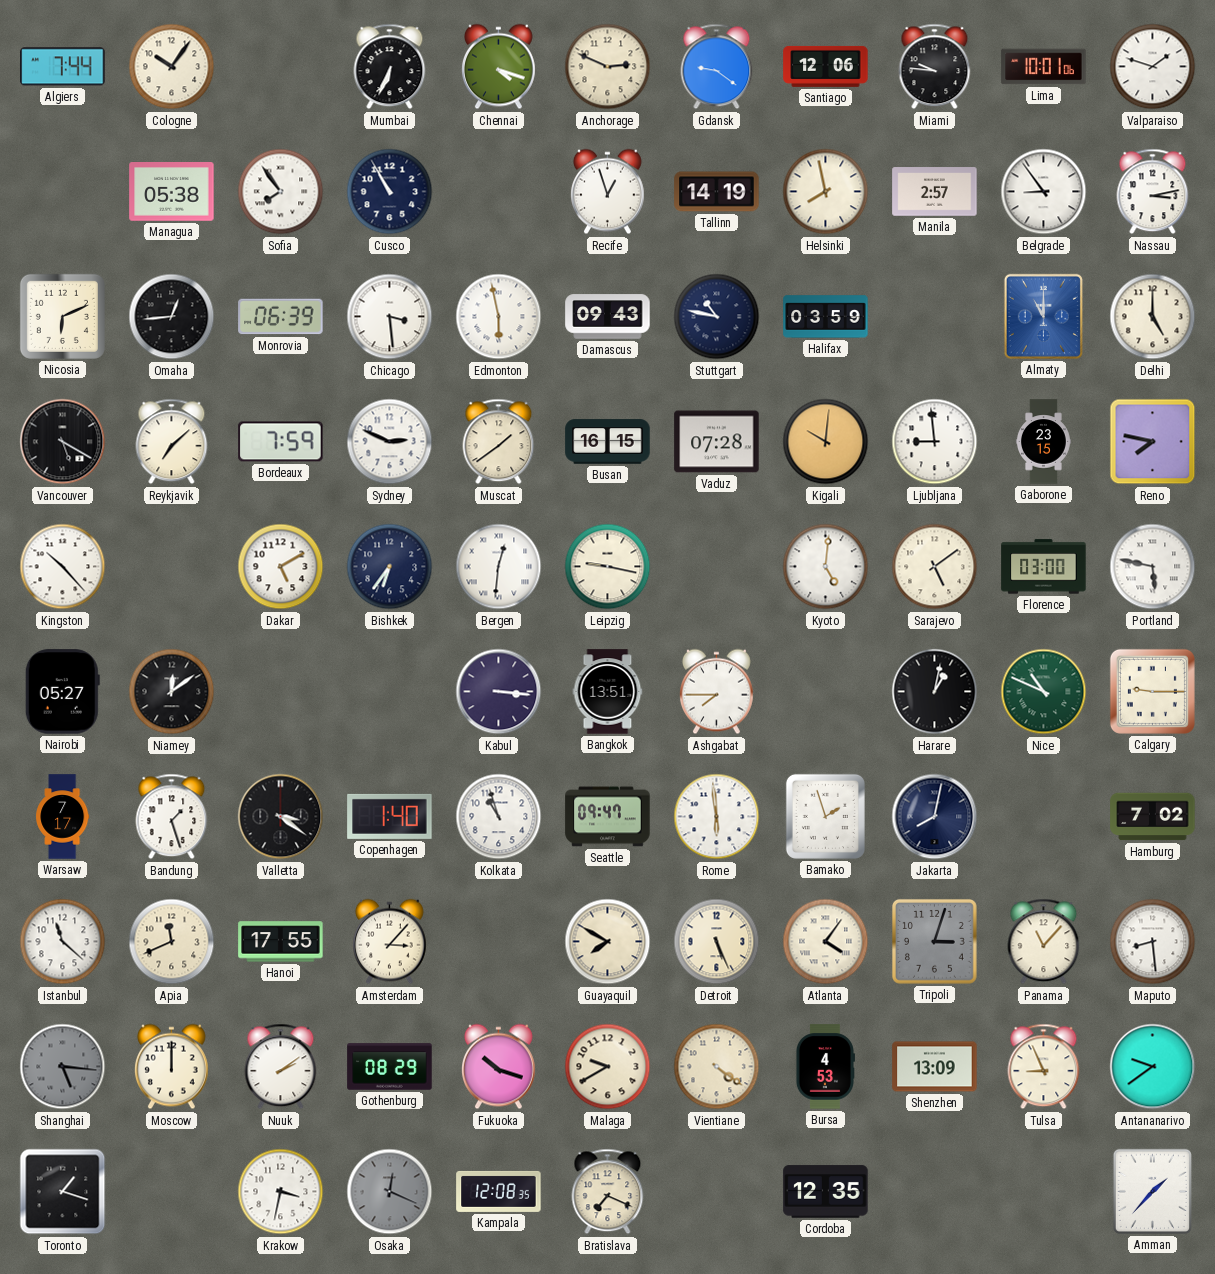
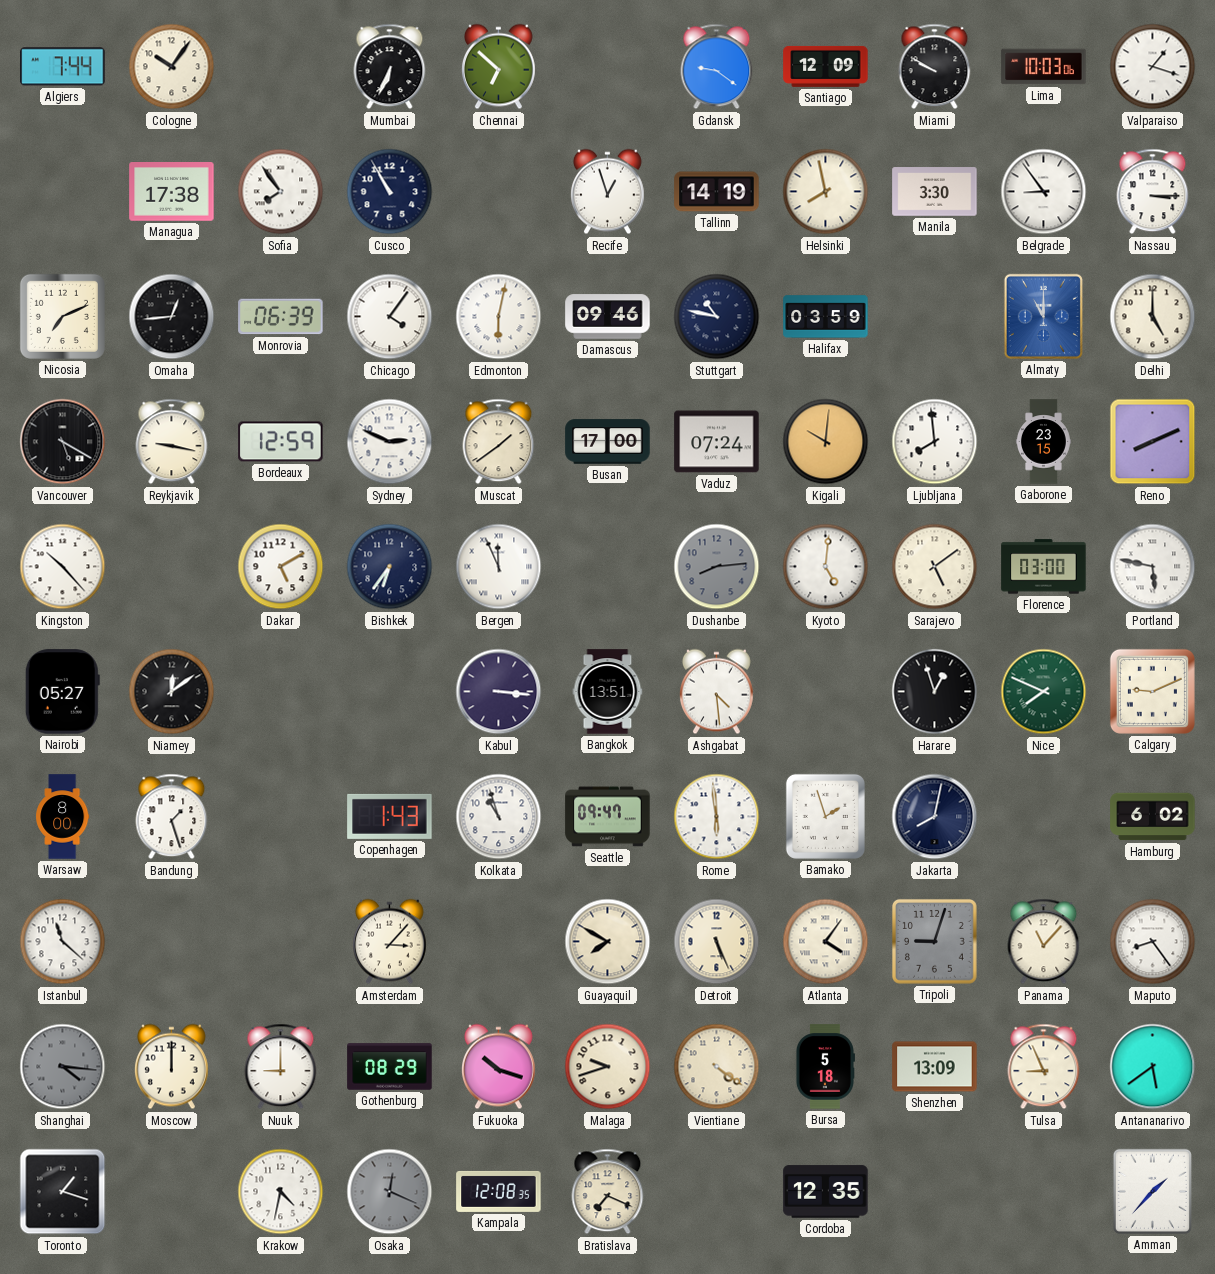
Chennai: 4:18 -> 6:52
Anchorage: 2:49 -> none
Santiago: 12:06 -> 12:09
Miami: 9:46 -> 9:50
Lima: 10:01 -> 10:03
Valparaiso: 1:48 -> 1:18
Managua: 05:38 -> 17:38
Manila: 2:57 -> 3:30
Nassau: 3:13 -> 3:15
Nicosia: 6:11 -> 7:11
Chicago: 3:29 -> 4:06
Edmonton: 5:58 -> 6:02
Damascus: 09:43 -> 09:46
Reykjavik: 7:08 -> 9:17
Bordeaux: 7:59 -> 12:59
Busan: 16:15 -> 17:00
Vaduz: 07:28 -> 07:24
Ljubljana: 8:59 -> 7:59
Reno: 7:47 -> 8:11
Bergen: 12:31 -> 11:56
Leipzig: 9:17 -> none
Dushanbe: none -> 8:14
Ashgabat: 7:45 -> 4:29
Harare: 1:02 -> 12:57
Nice: 10:49 -> 7:49
Calgary: 9:15 -> 9:11
Warsaw: 7:17 -> 8:00
Valletta: 3:21 -> none
Copenhagen: 1:40 -> 1:43
Hamburg: 7:02 -> 6:02
Apia: 11:41 -> none
Hanoi: 17:55 -> none
Tripoli: 3:03 -> 9:03
Maputo: 8:29 -> 8:24
Shanghai: 5:16 -> 4:16
Nuuk: 2:09 -> 9:00
Malaga: 9:40 -> 9:42
Bursa: 4:53 -> 5:18
Antananarivo: 9:39 -> 5:39
Krakow: 3:32 -> 4:32
